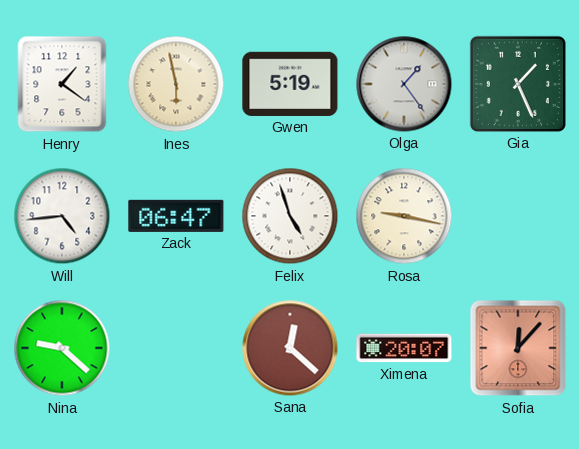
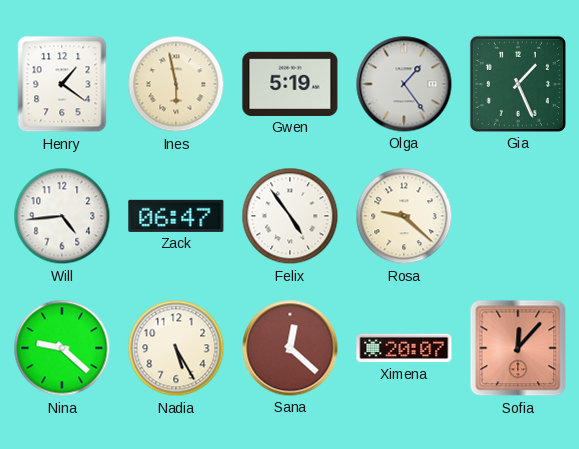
Felix: 4:57 -> 4:54
Rosa: 9:17 -> 9:22
Nadia: none -> 5:25
